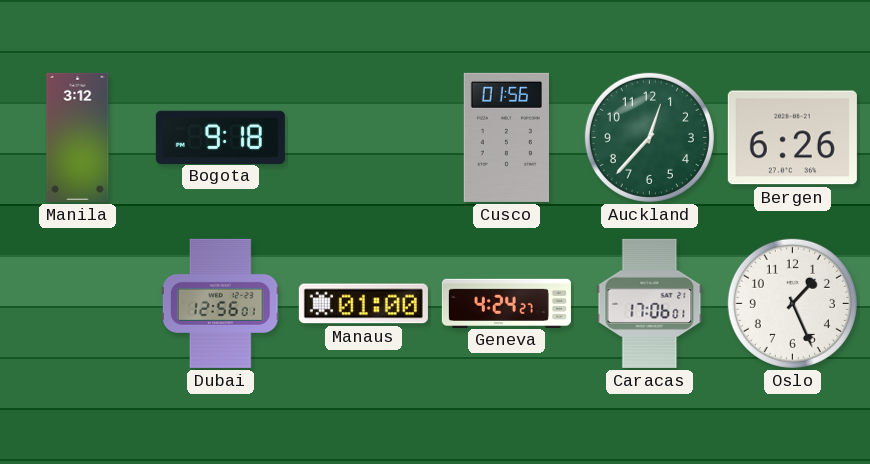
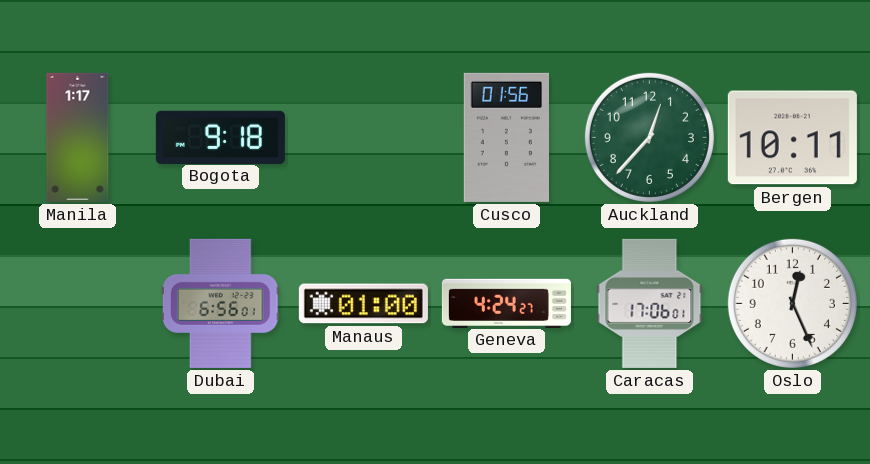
Manila: 3:12 -> 1:17
Bergen: 6:26 -> 10:11
Dubai: 12:56 -> 6:56
Oslo: 1:26 -> 12:26
